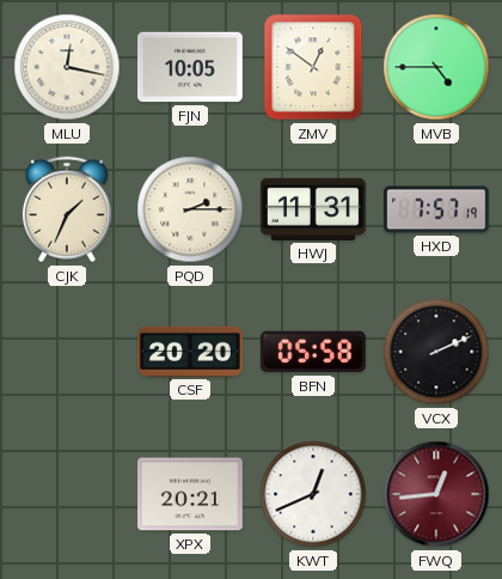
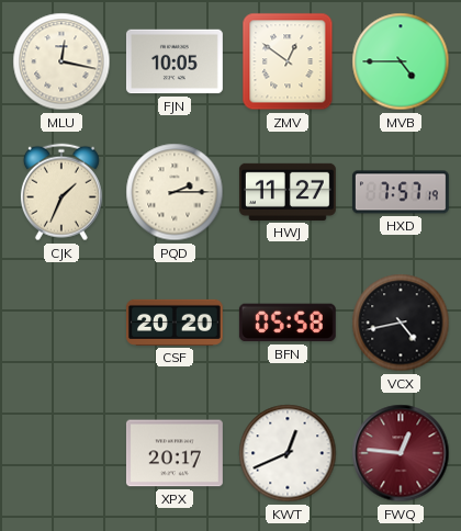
HWJ: 11:31 -> 11:27
VCX: 2:11 -> 4:43
XPX: 20:21 -> 20:17
FWQ: 12:44 -> 12:46
